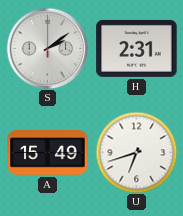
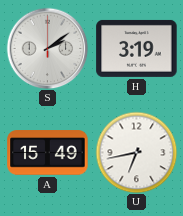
H: 2:31 -> 3:19
U: 6:42 -> 6:43
